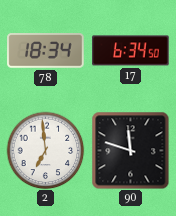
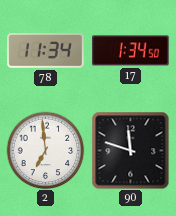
78: 18:34 -> 11:34
17: 6:34 -> 1:34
